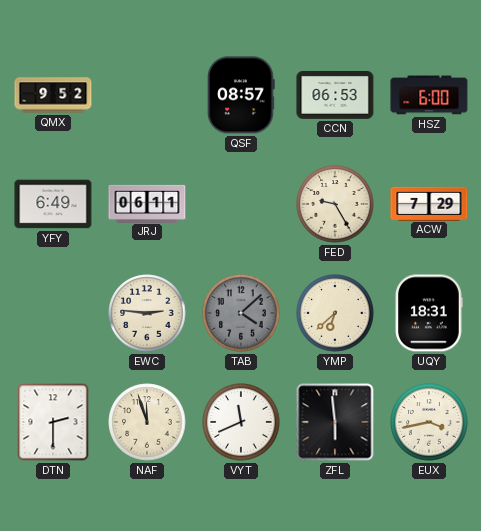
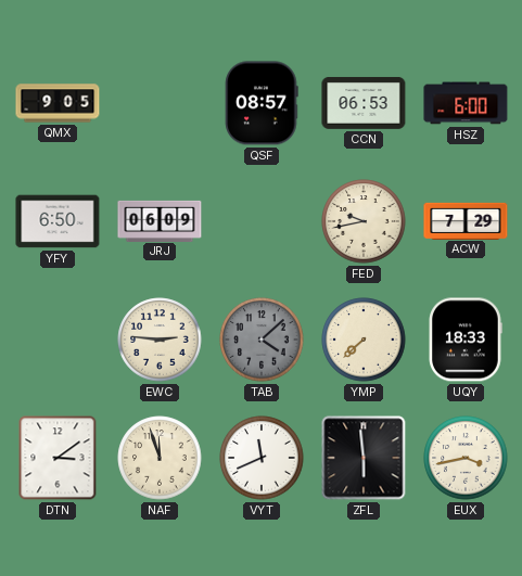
QMX: 9:52 -> 9:05
YFY: 6:49 -> 6:50
JRJ: 06:11 -> 06:09
FED: 9:25 -> 9:43
YMP: 6:38 -> 7:38
UQY: 18:31 -> 18:33
DTN: 2:30 -> 3:09
